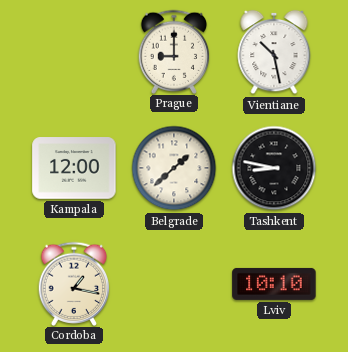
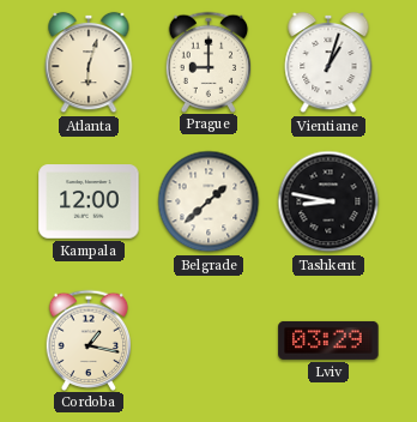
Atlanta: none -> 6:03
Vientiane: 10:28 -> 1:03
Lviv: 10:10 -> 03:29
